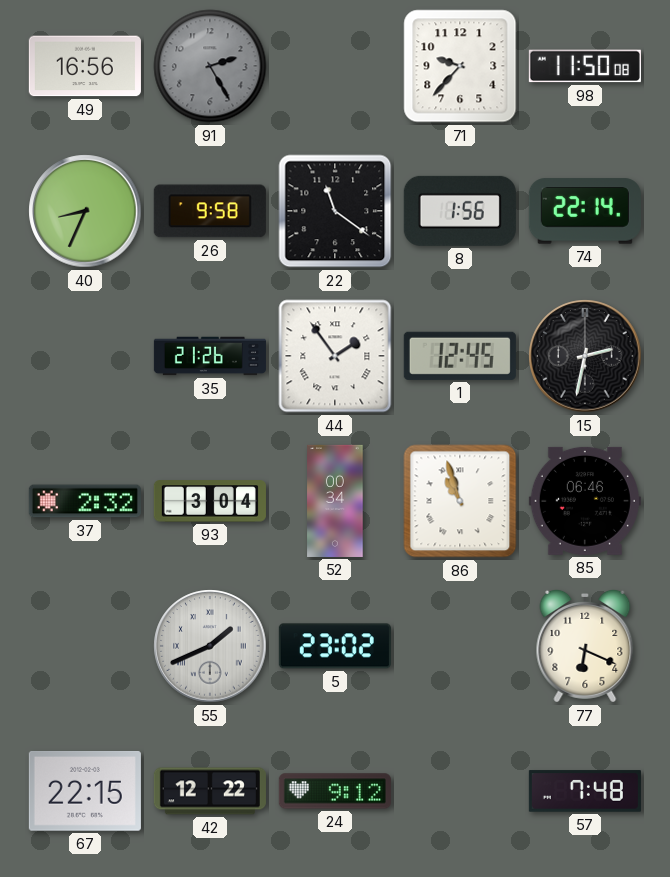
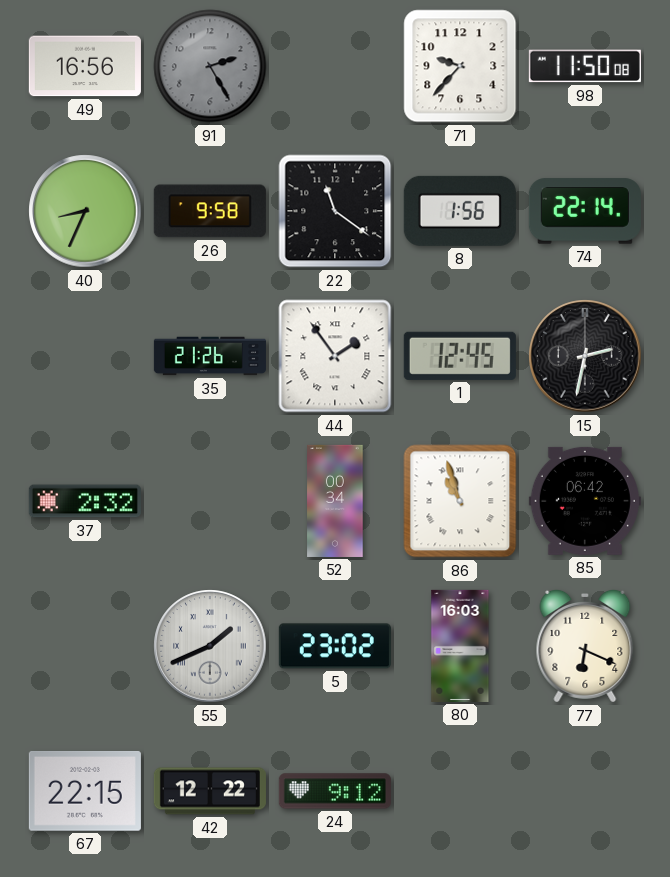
93: 3:04 -> none
85: 06:46 -> 06:42
80: none -> 16:03
57: 7:48 -> none
